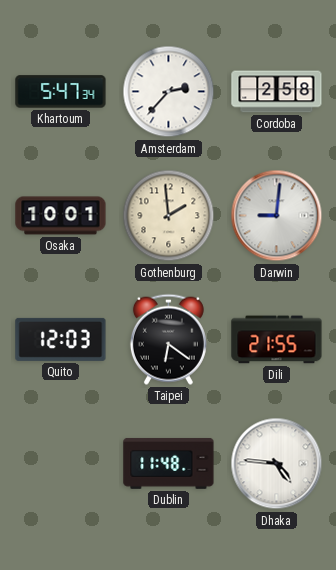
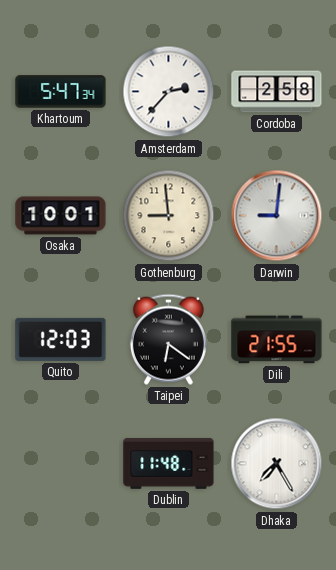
Gothenburg: 1:59 -> 8:59
Dhaka: 4:46 -> 7:25
